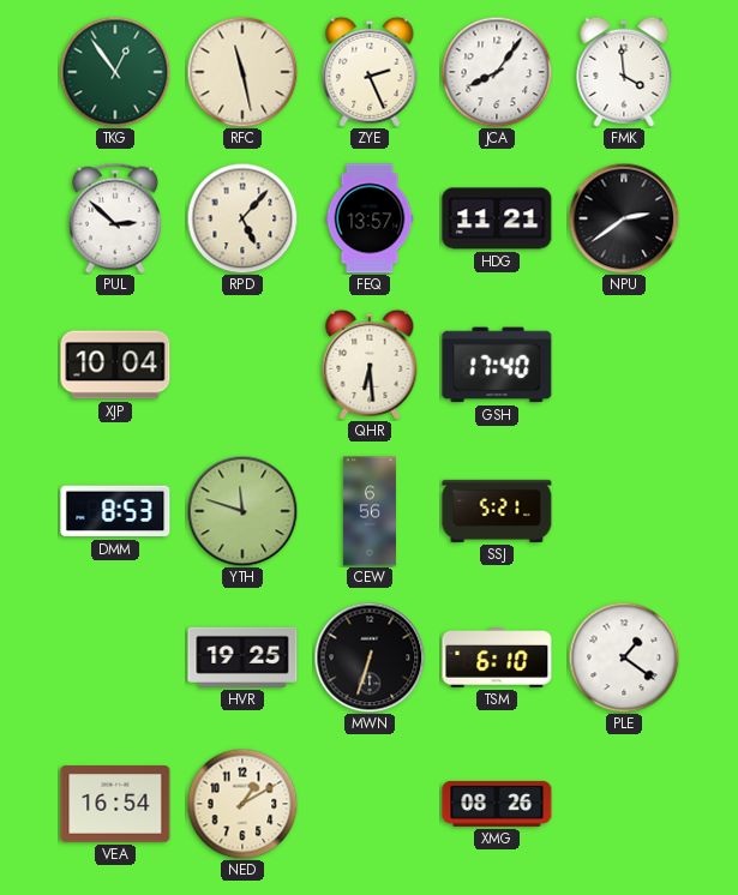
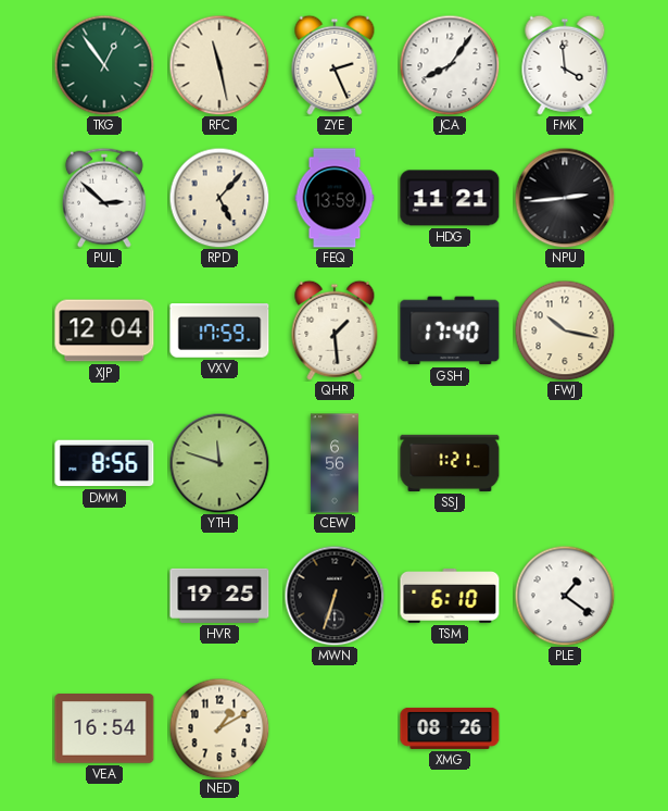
FEQ: 13:57 -> 13:59
NPU: 2:39 -> 2:44
XJP: 10:04 -> 12:04
VXV: none -> 17:59
QHR: 6:29 -> 1:29
FWJ: none -> 10:17
DMM: 8:53 -> 8:56
SSJ: 5:21 -> 1:21
